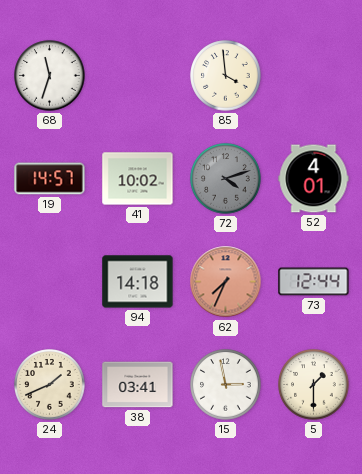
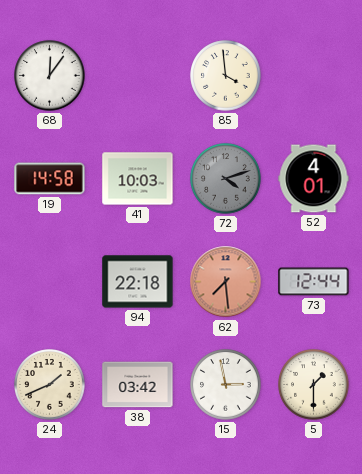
68: 11:33 -> 12:06
19: 14:57 -> 14:58
41: 10:02 -> 10:03
94: 14:18 -> 22:18
62: 7:34 -> 7:29
38: 03:41 -> 03:42
